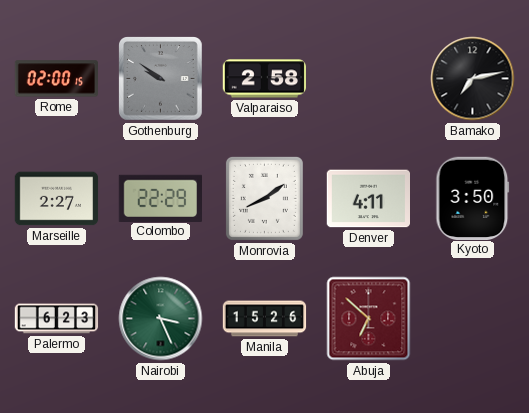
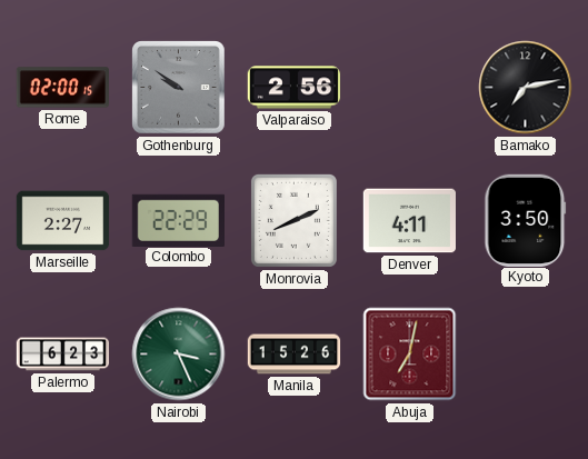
Valparaiso: 2:58 -> 2:56
Monrovia: 8:09 -> 8:11
Abuja: 6:52 -> 7:02
